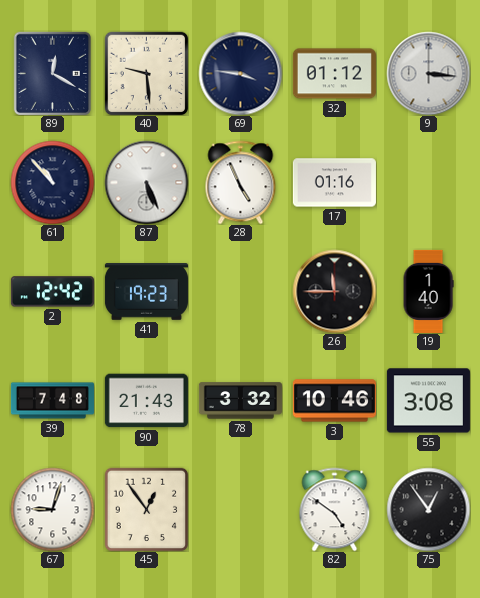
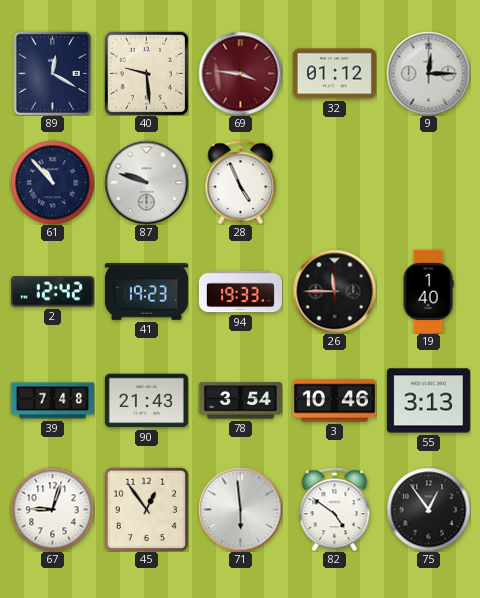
69 dial: navy -> burgundy
9: 3:16 -> 12:15
87: 5:26 -> 9:48
17: 01:16 -> none
94: none -> 19:33
78: 3:32 -> 3:54
55: 3:08 -> 3:13
71: none -> 5:59
